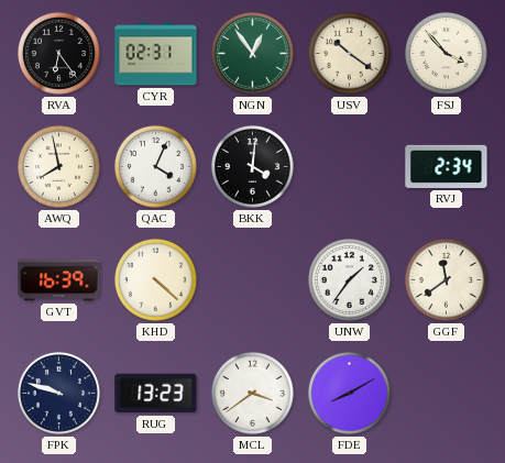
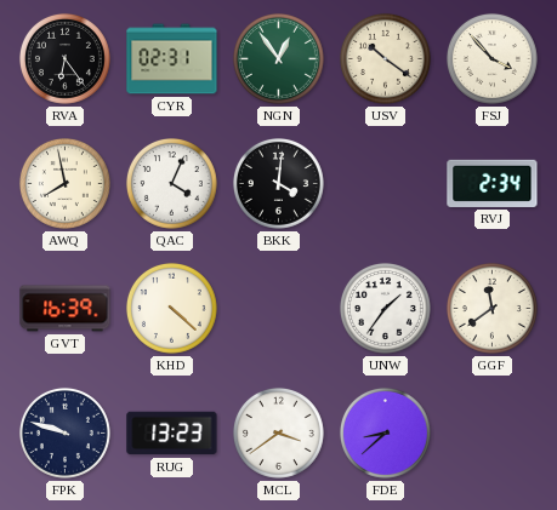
FDE: 8:10 -> 8:38
